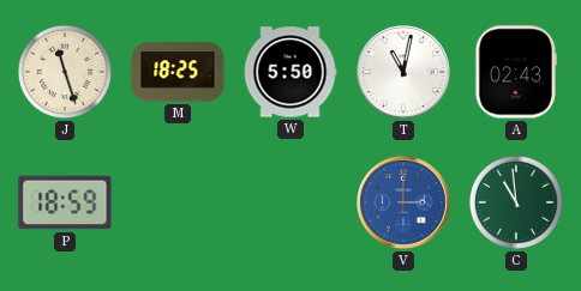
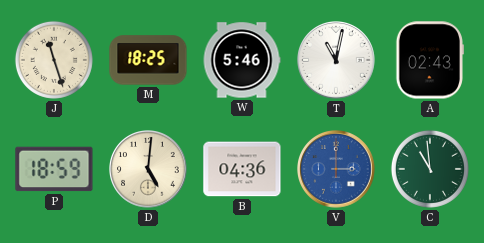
W: 5:50 -> 5:46
D: none -> 5:01
B: none -> 04:36
